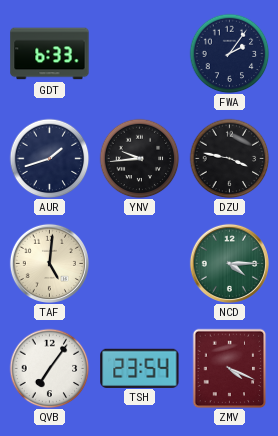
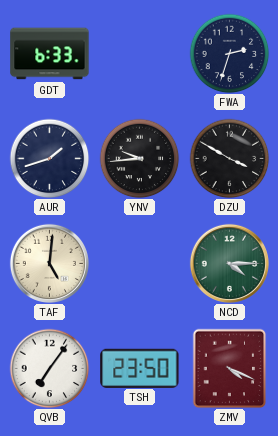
FWA: 2:06 -> 2:33
DZU: 3:47 -> 3:50
TSH: 23:54 -> 23:50
